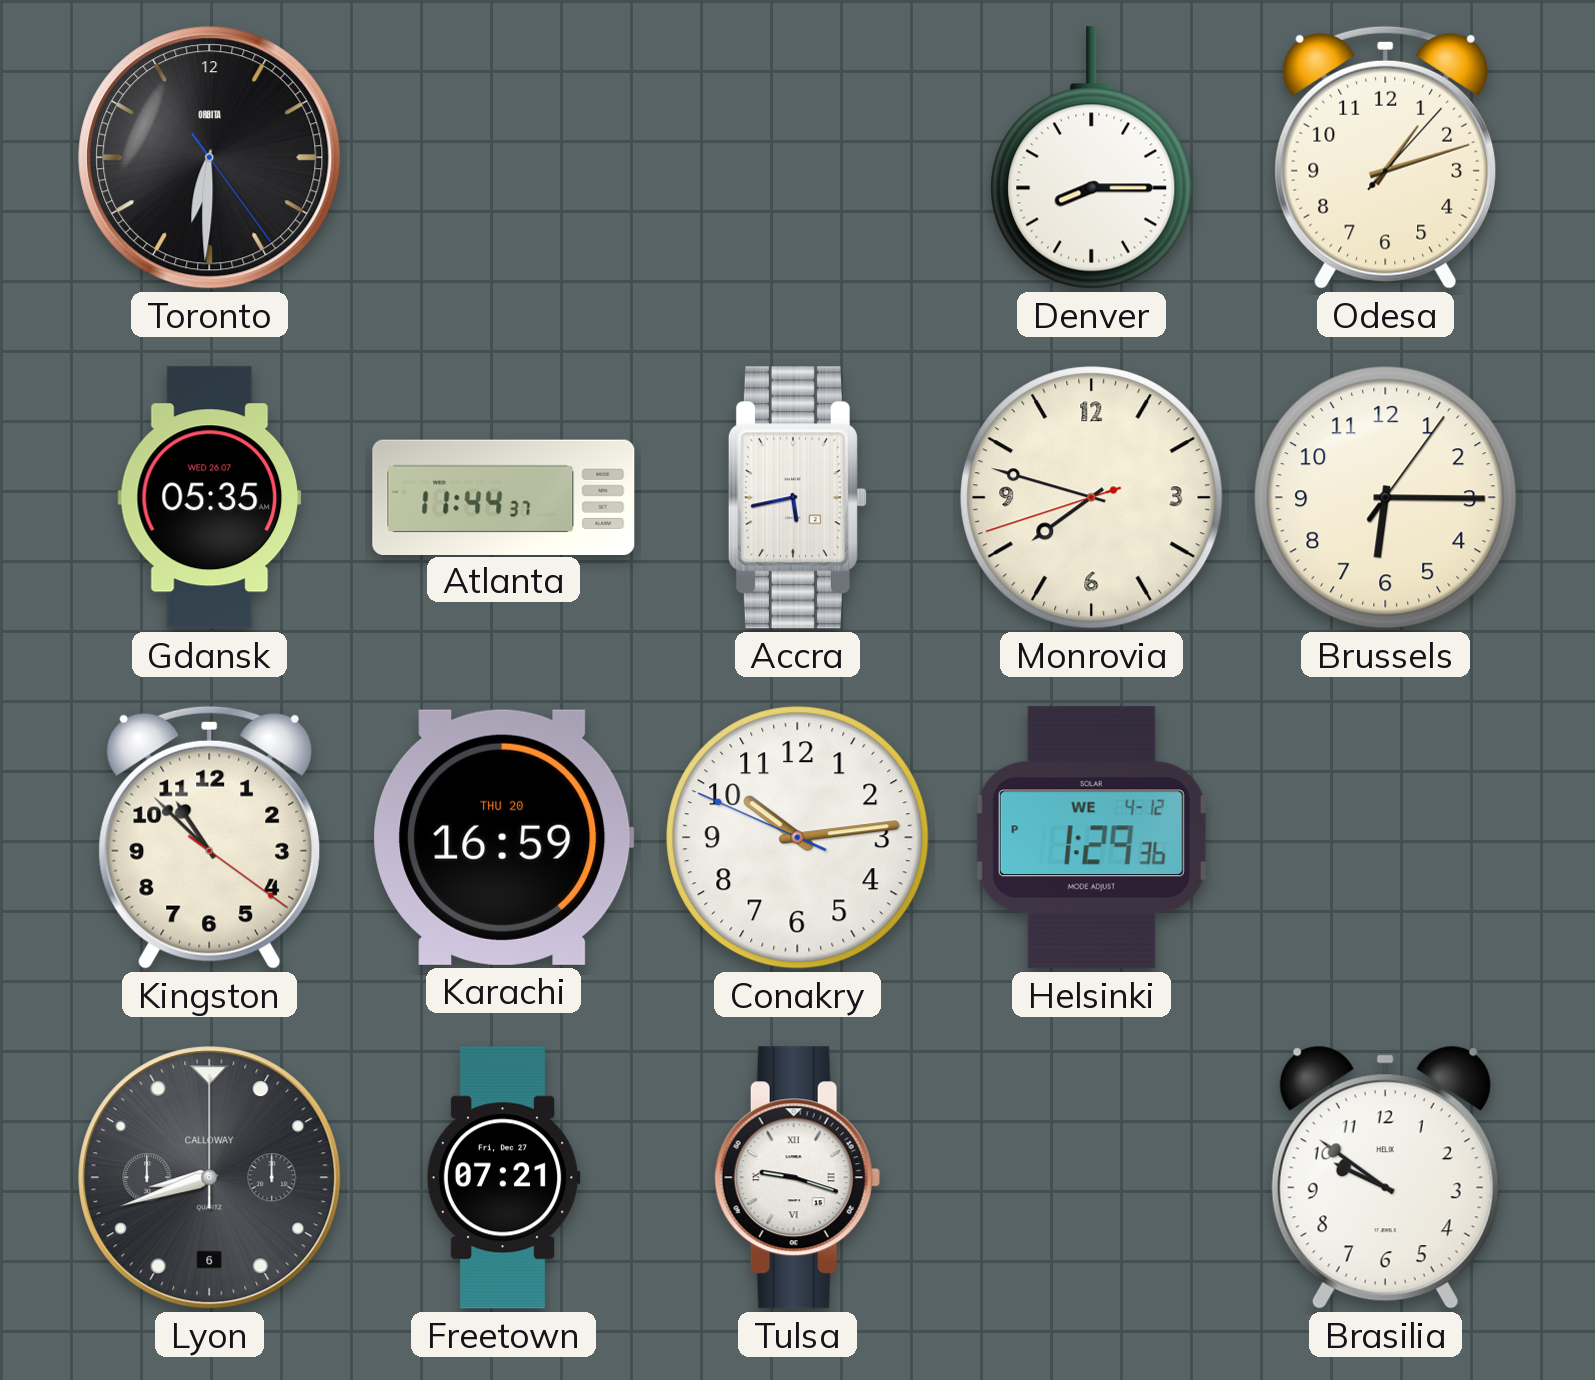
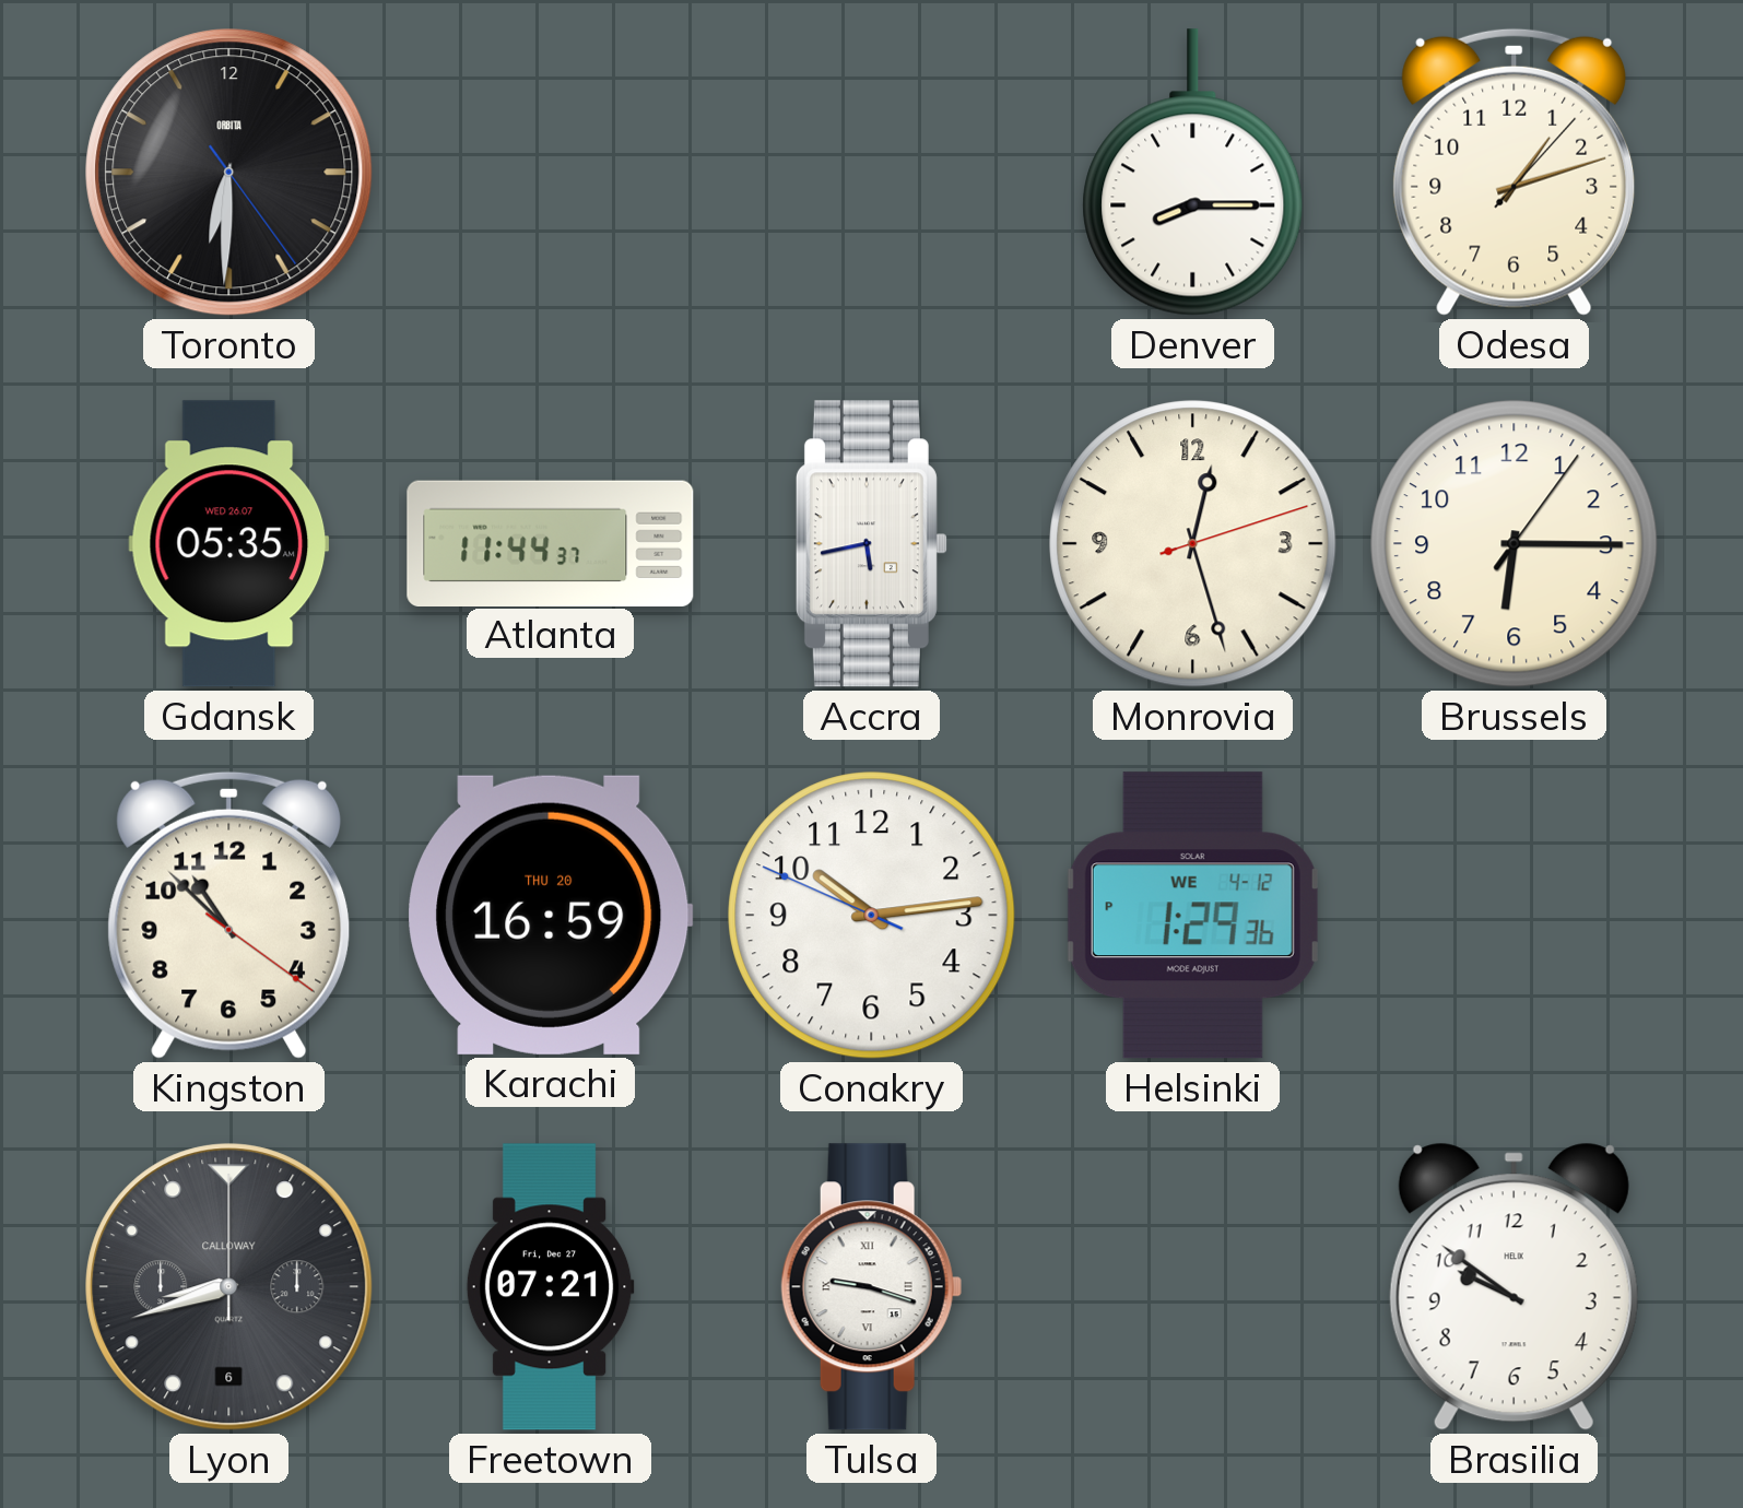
Monrovia: 7:47 -> 12:27
